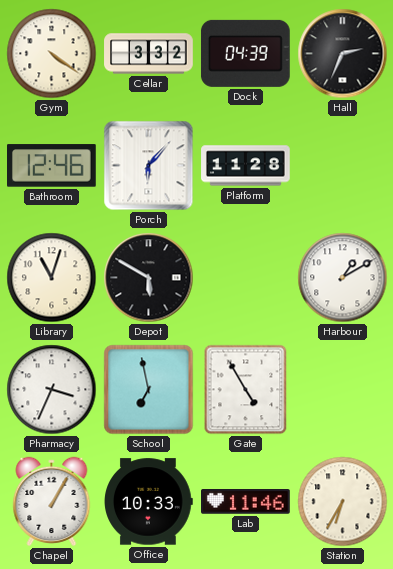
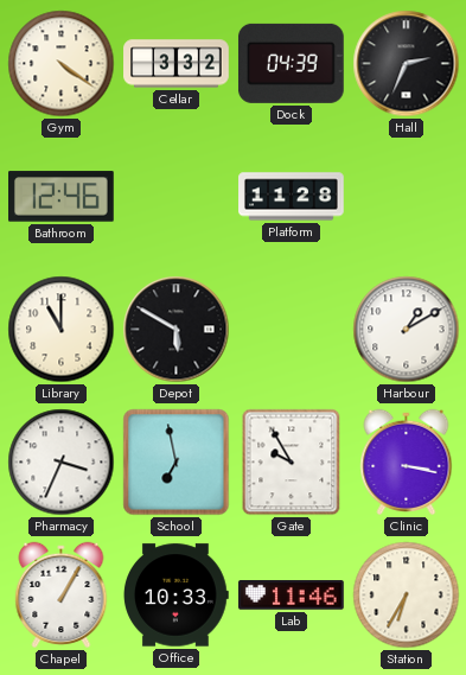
Porch: 6:07 -> none
Library: 11:03 -> 11:00
Gate: 4:55 -> 9:55
Clinic: none -> 3:17
